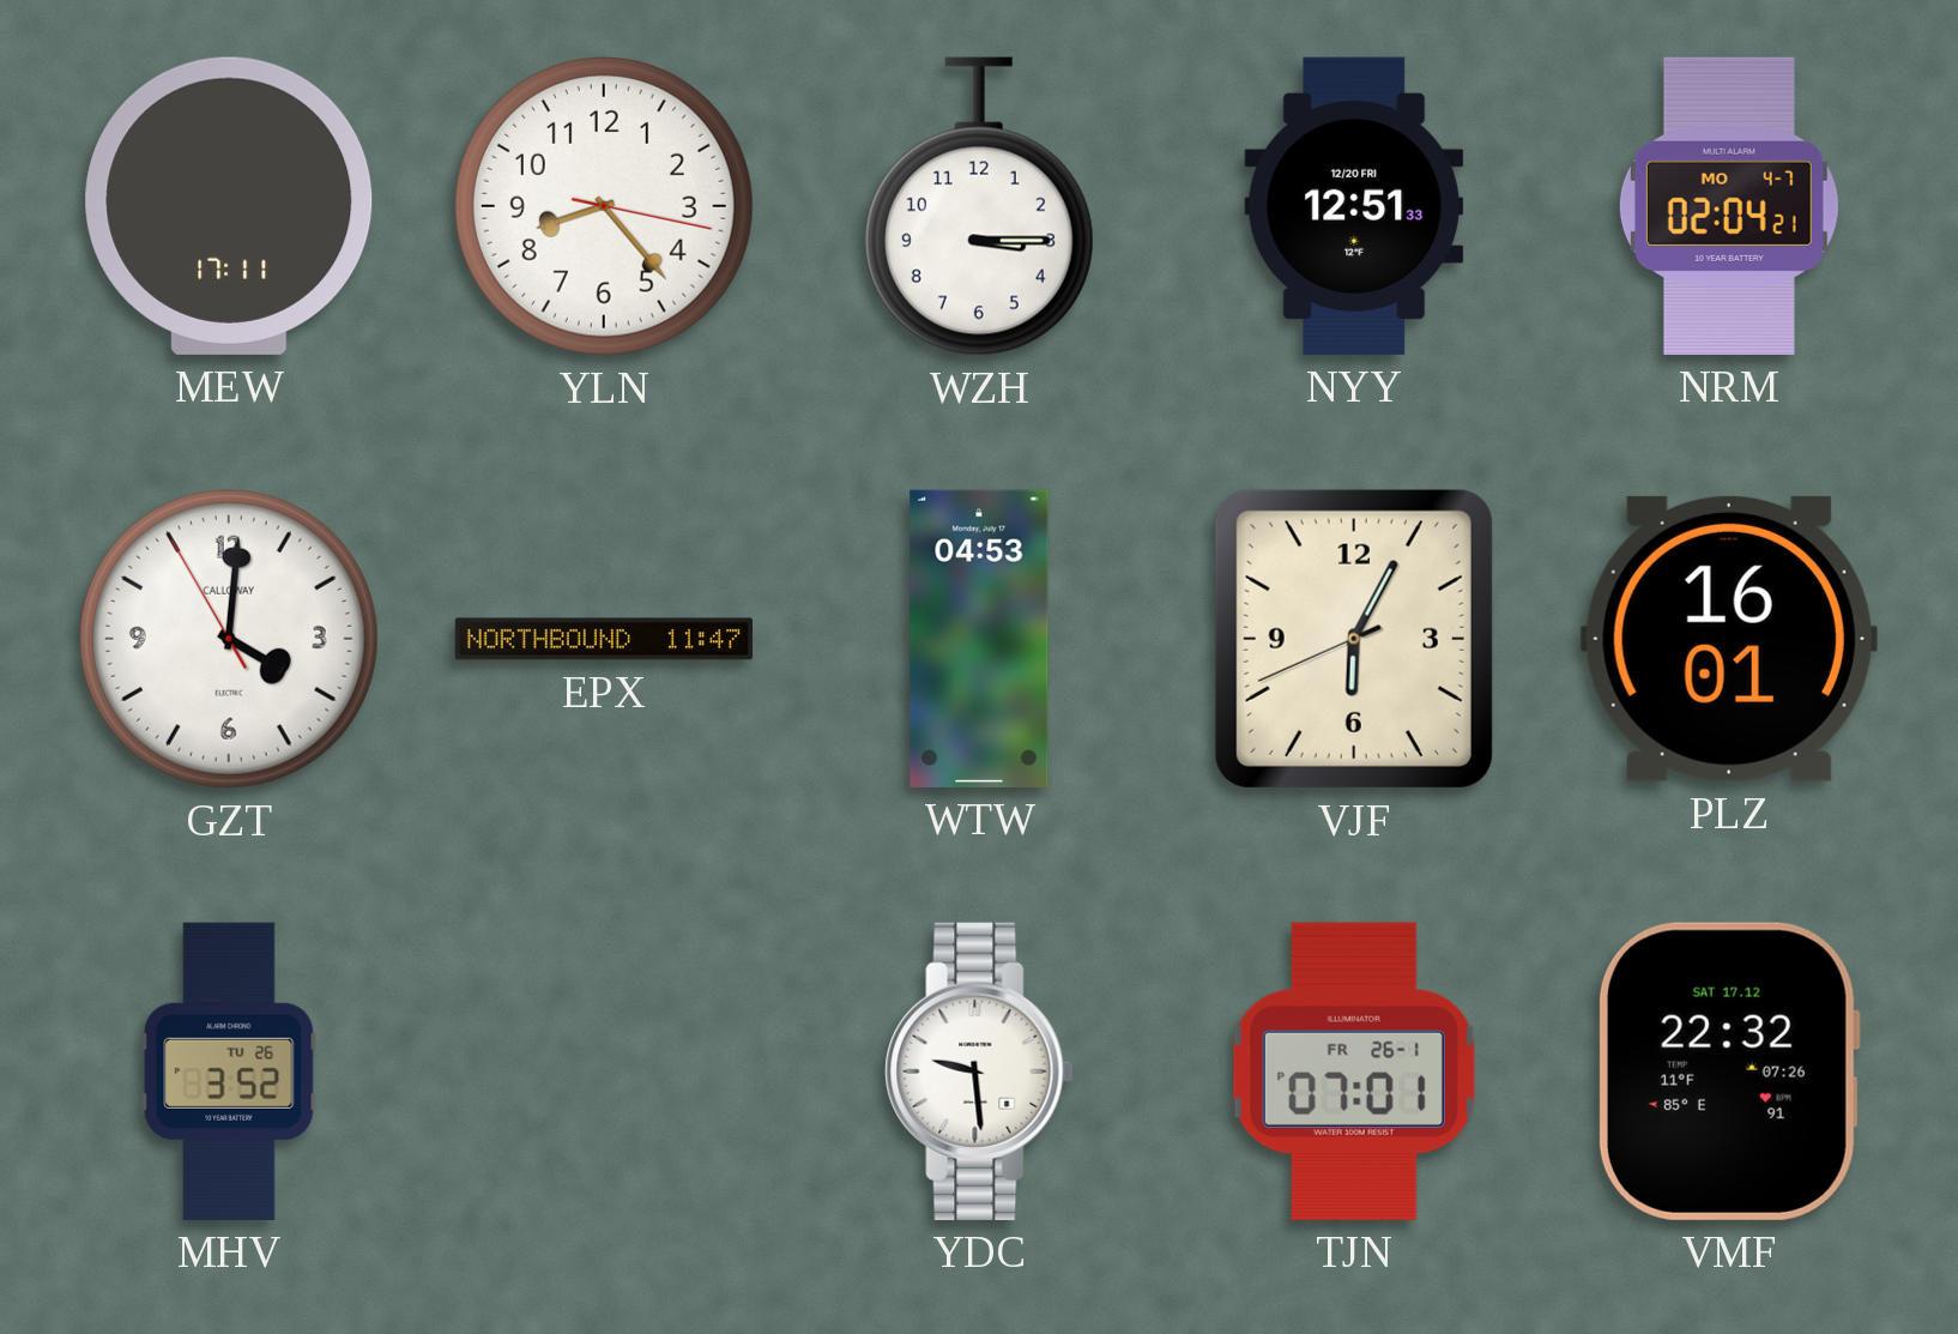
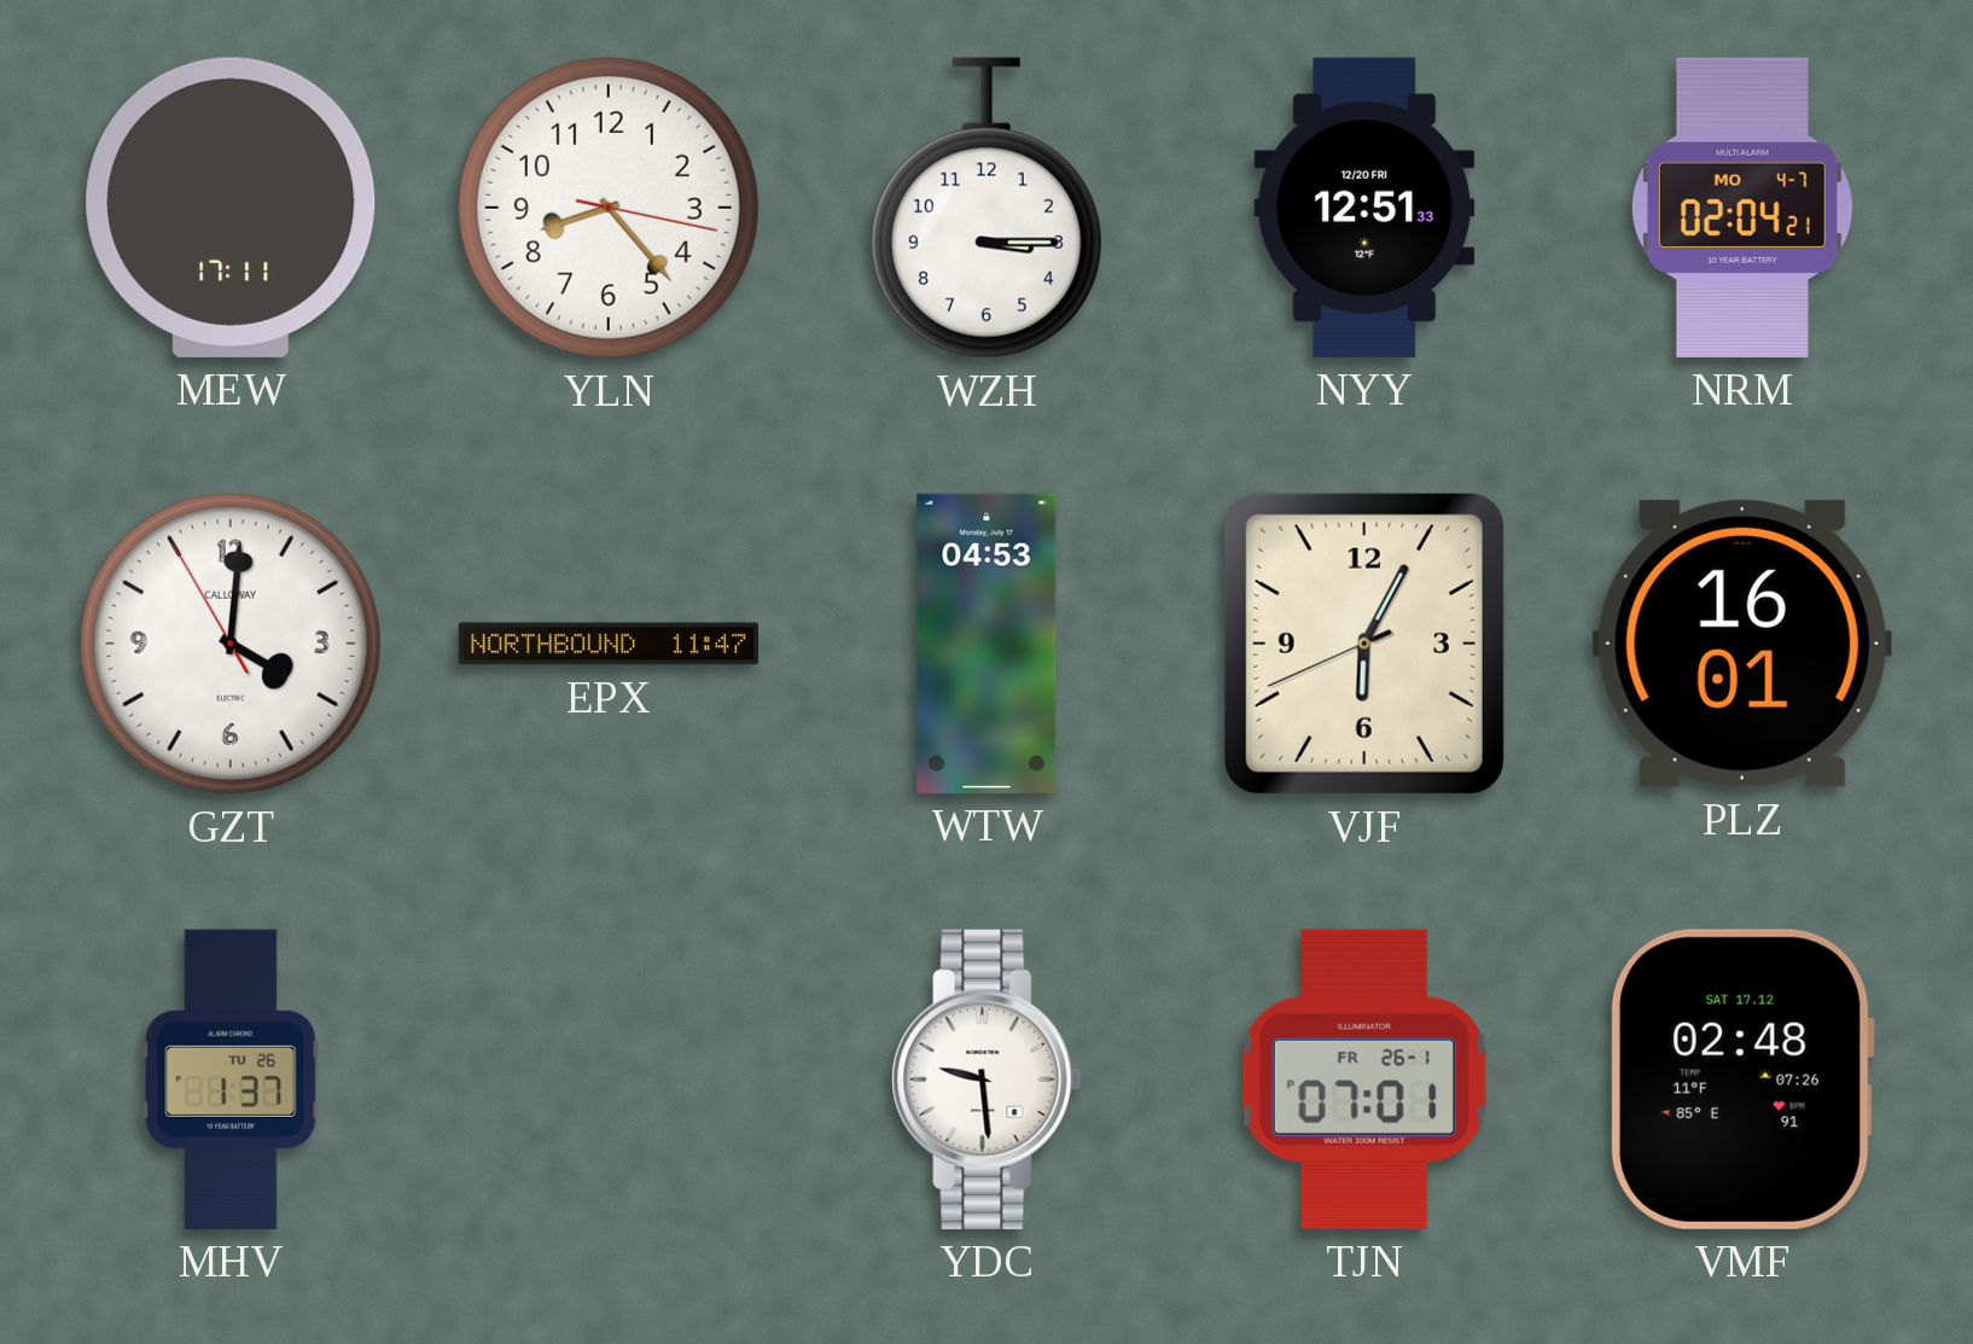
MHV: 3:52 -> 1:37
VMF: 22:32 -> 02:48
